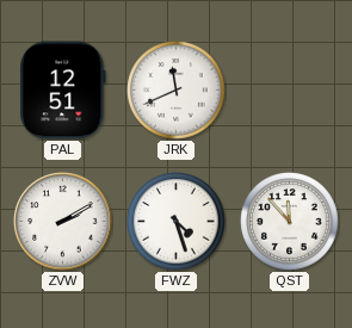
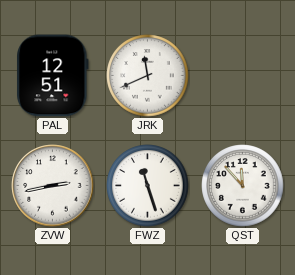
ZVW: 2:10 -> 2:43
FWZ: 4:27 -> 11:27
